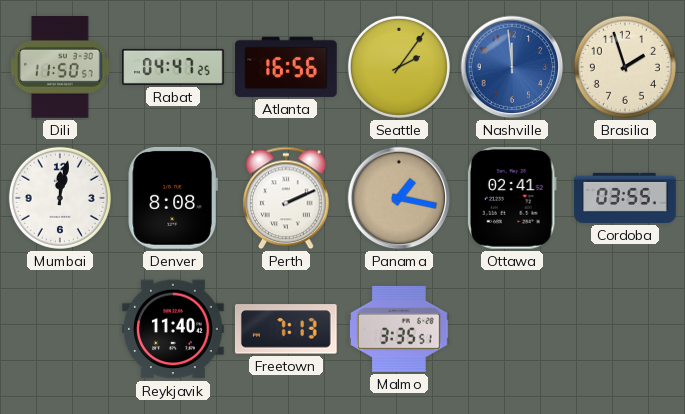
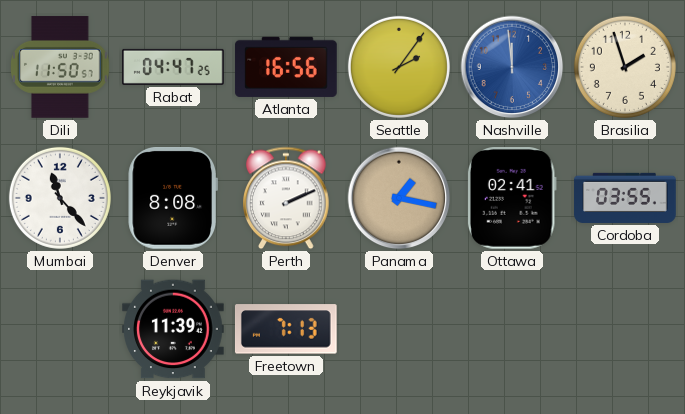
Mumbai: 12:02 -> 11:23
Reykjavik: 11:40 -> 11:39
Malmo: 3:35 -> none
